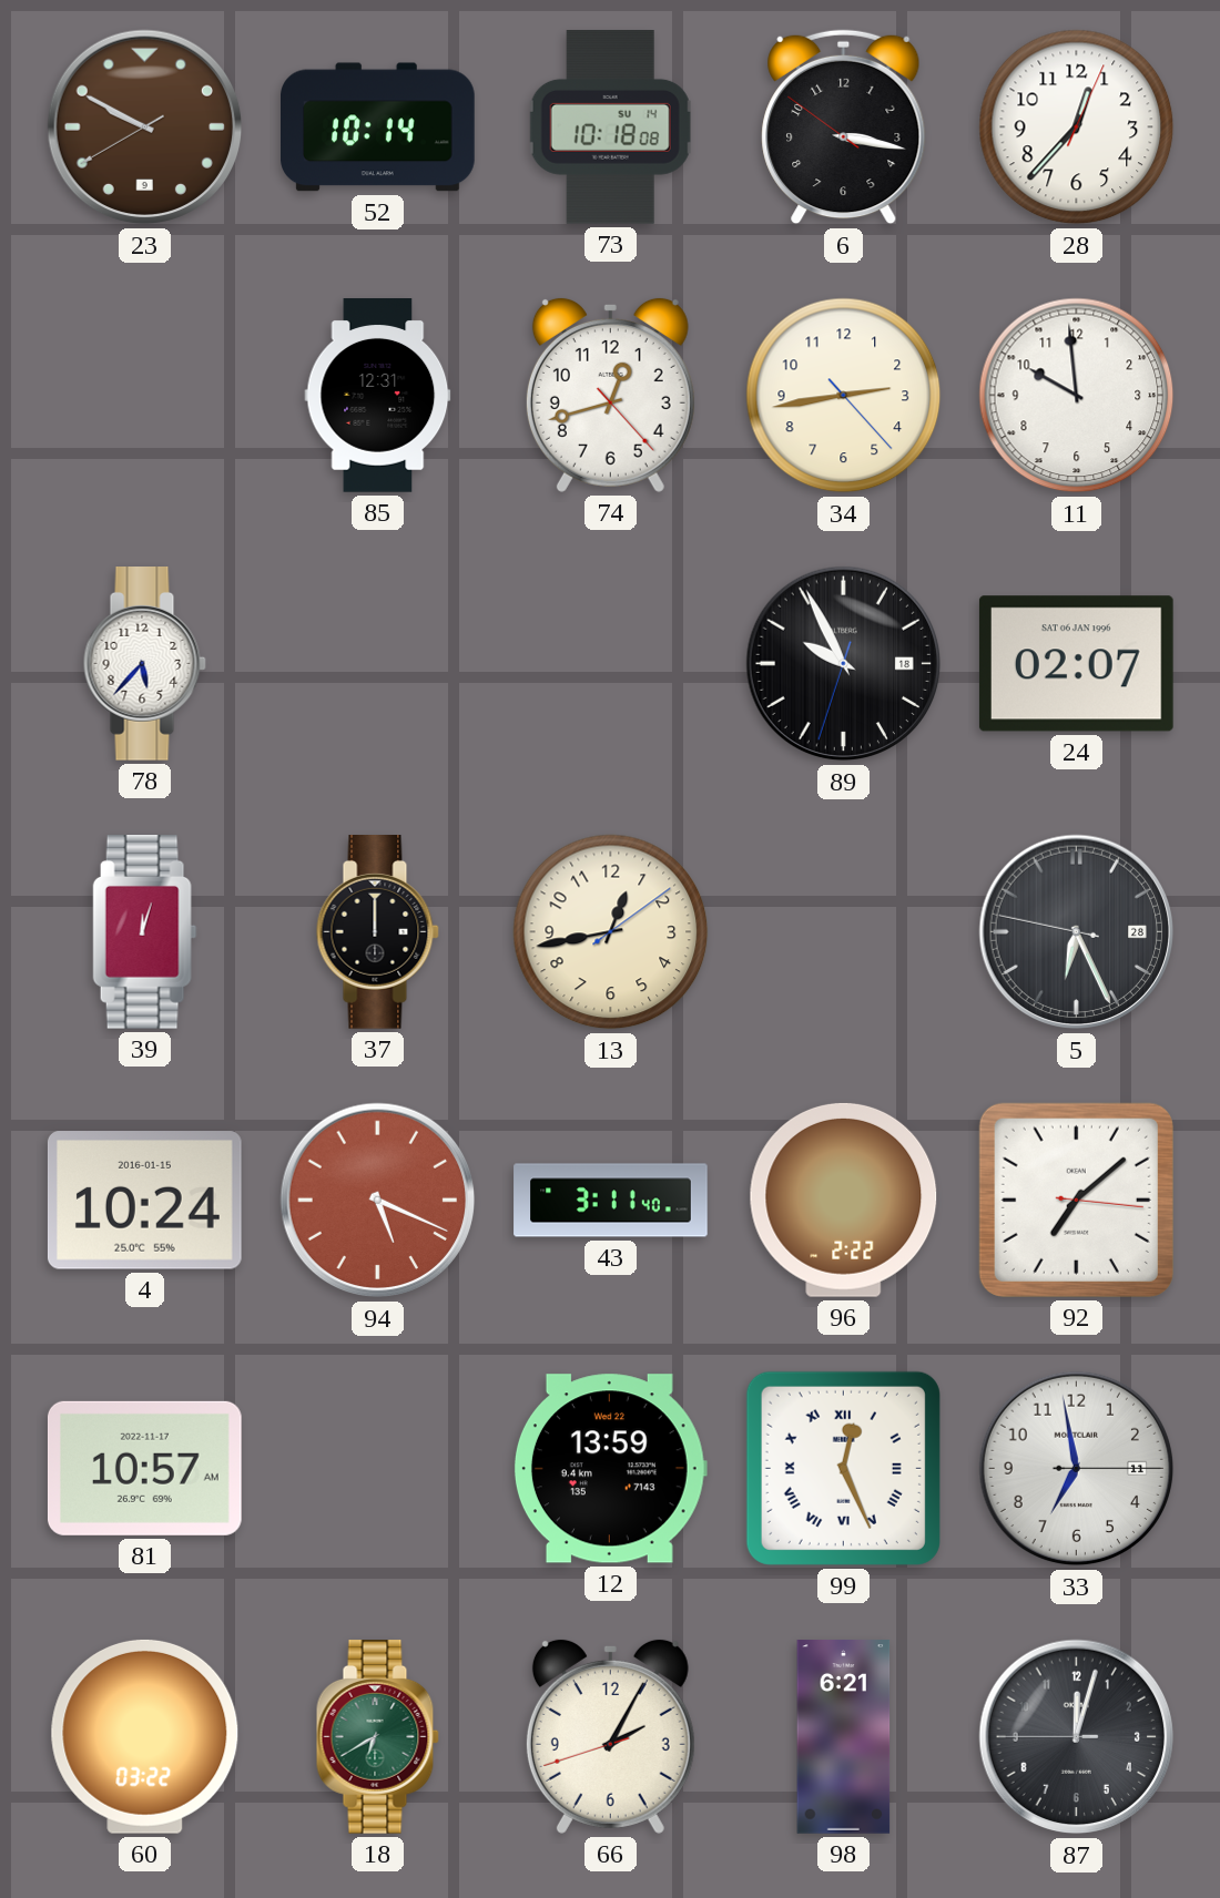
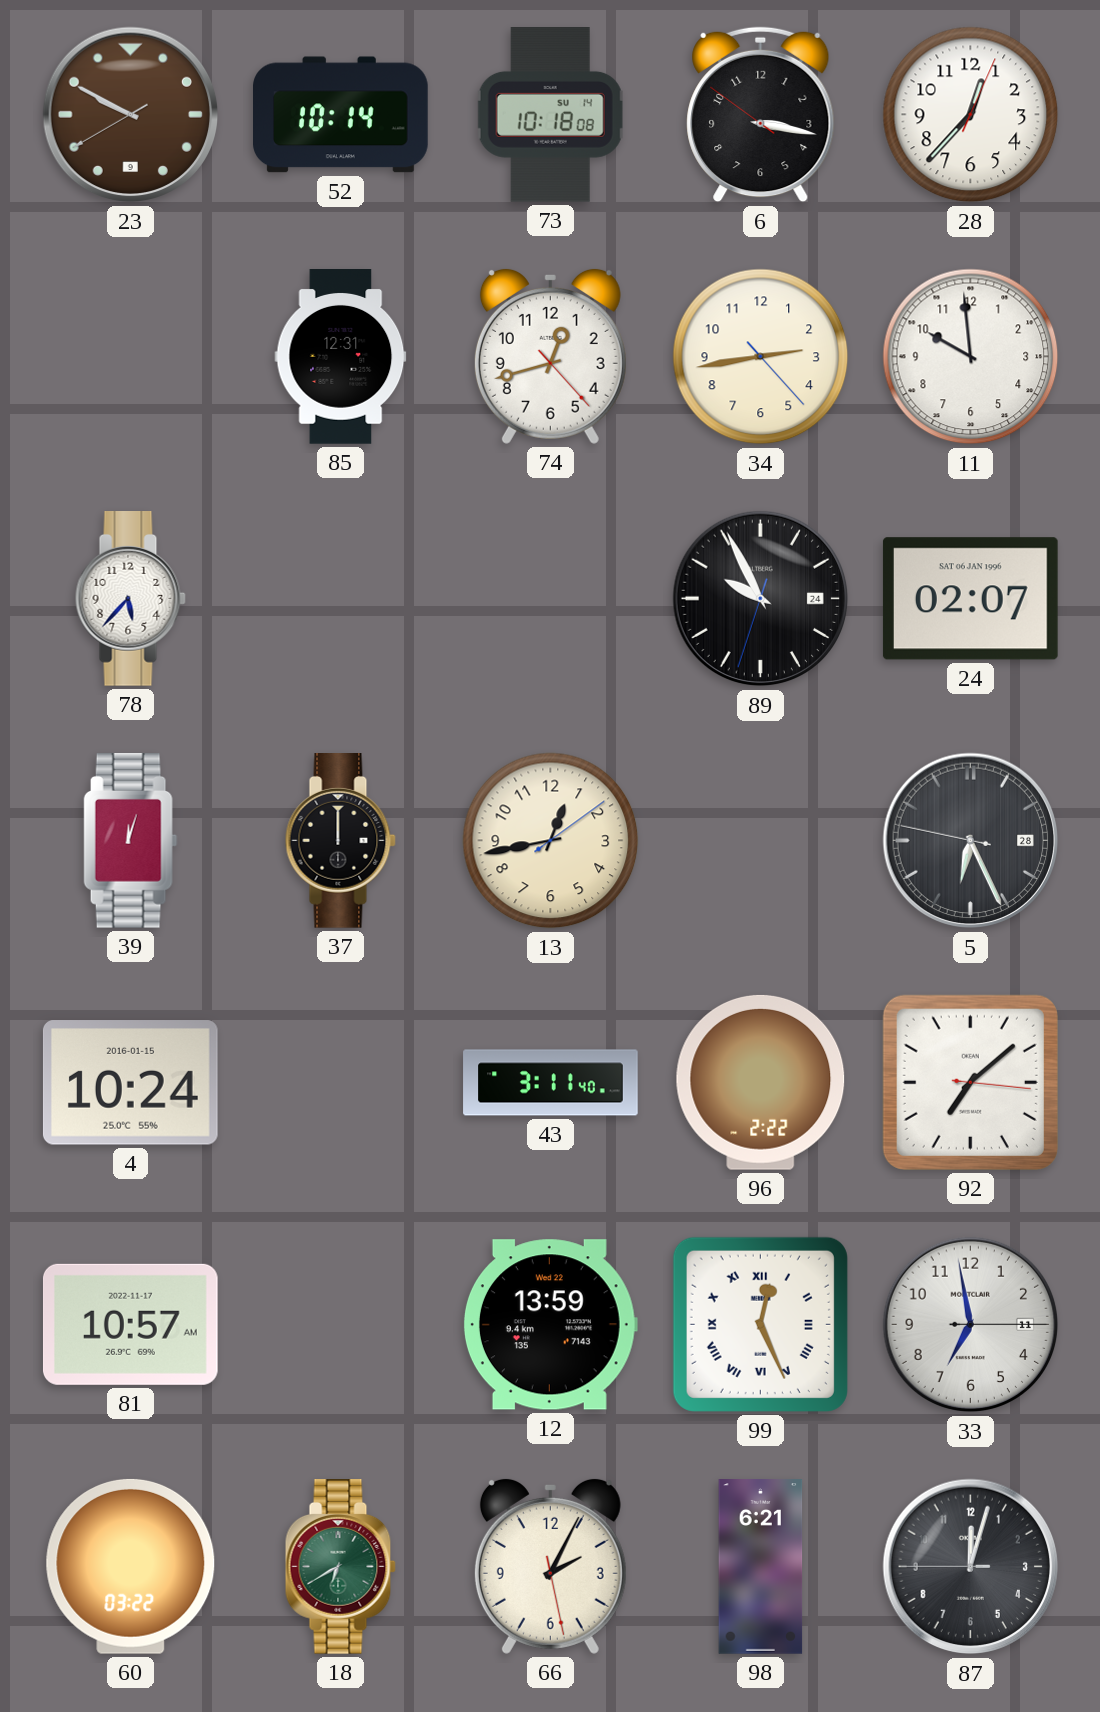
89 date: 18 -> 24
94: 5:19 -> none
66: 2:04:42 -> 2:04:28
